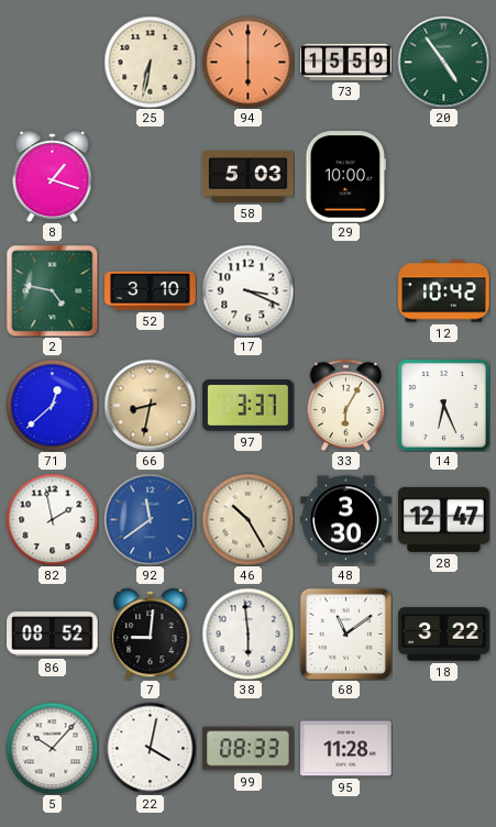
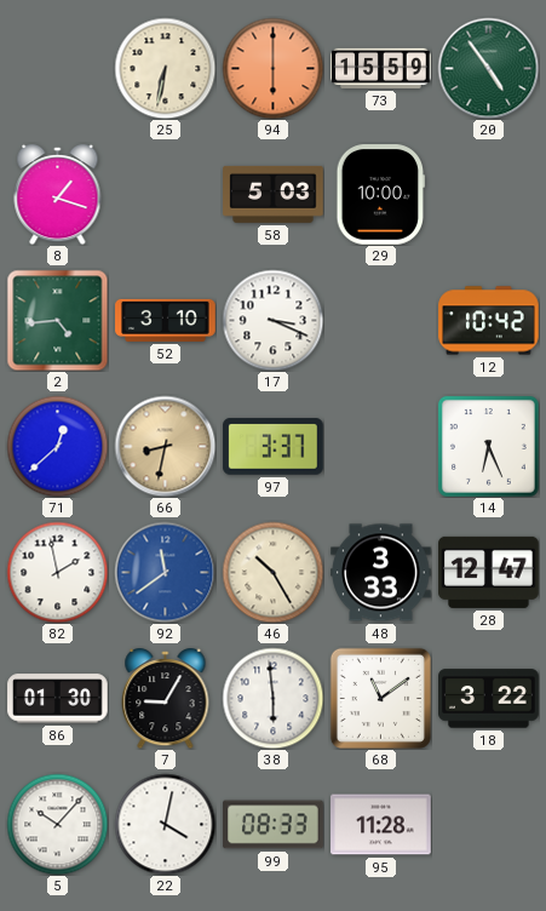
2: 4:47 -> 4:44
33: 6:05 -> none
48: 3:30 -> 3:33
86: 08:52 -> 01:30
7: 9:01 -> 9:05
